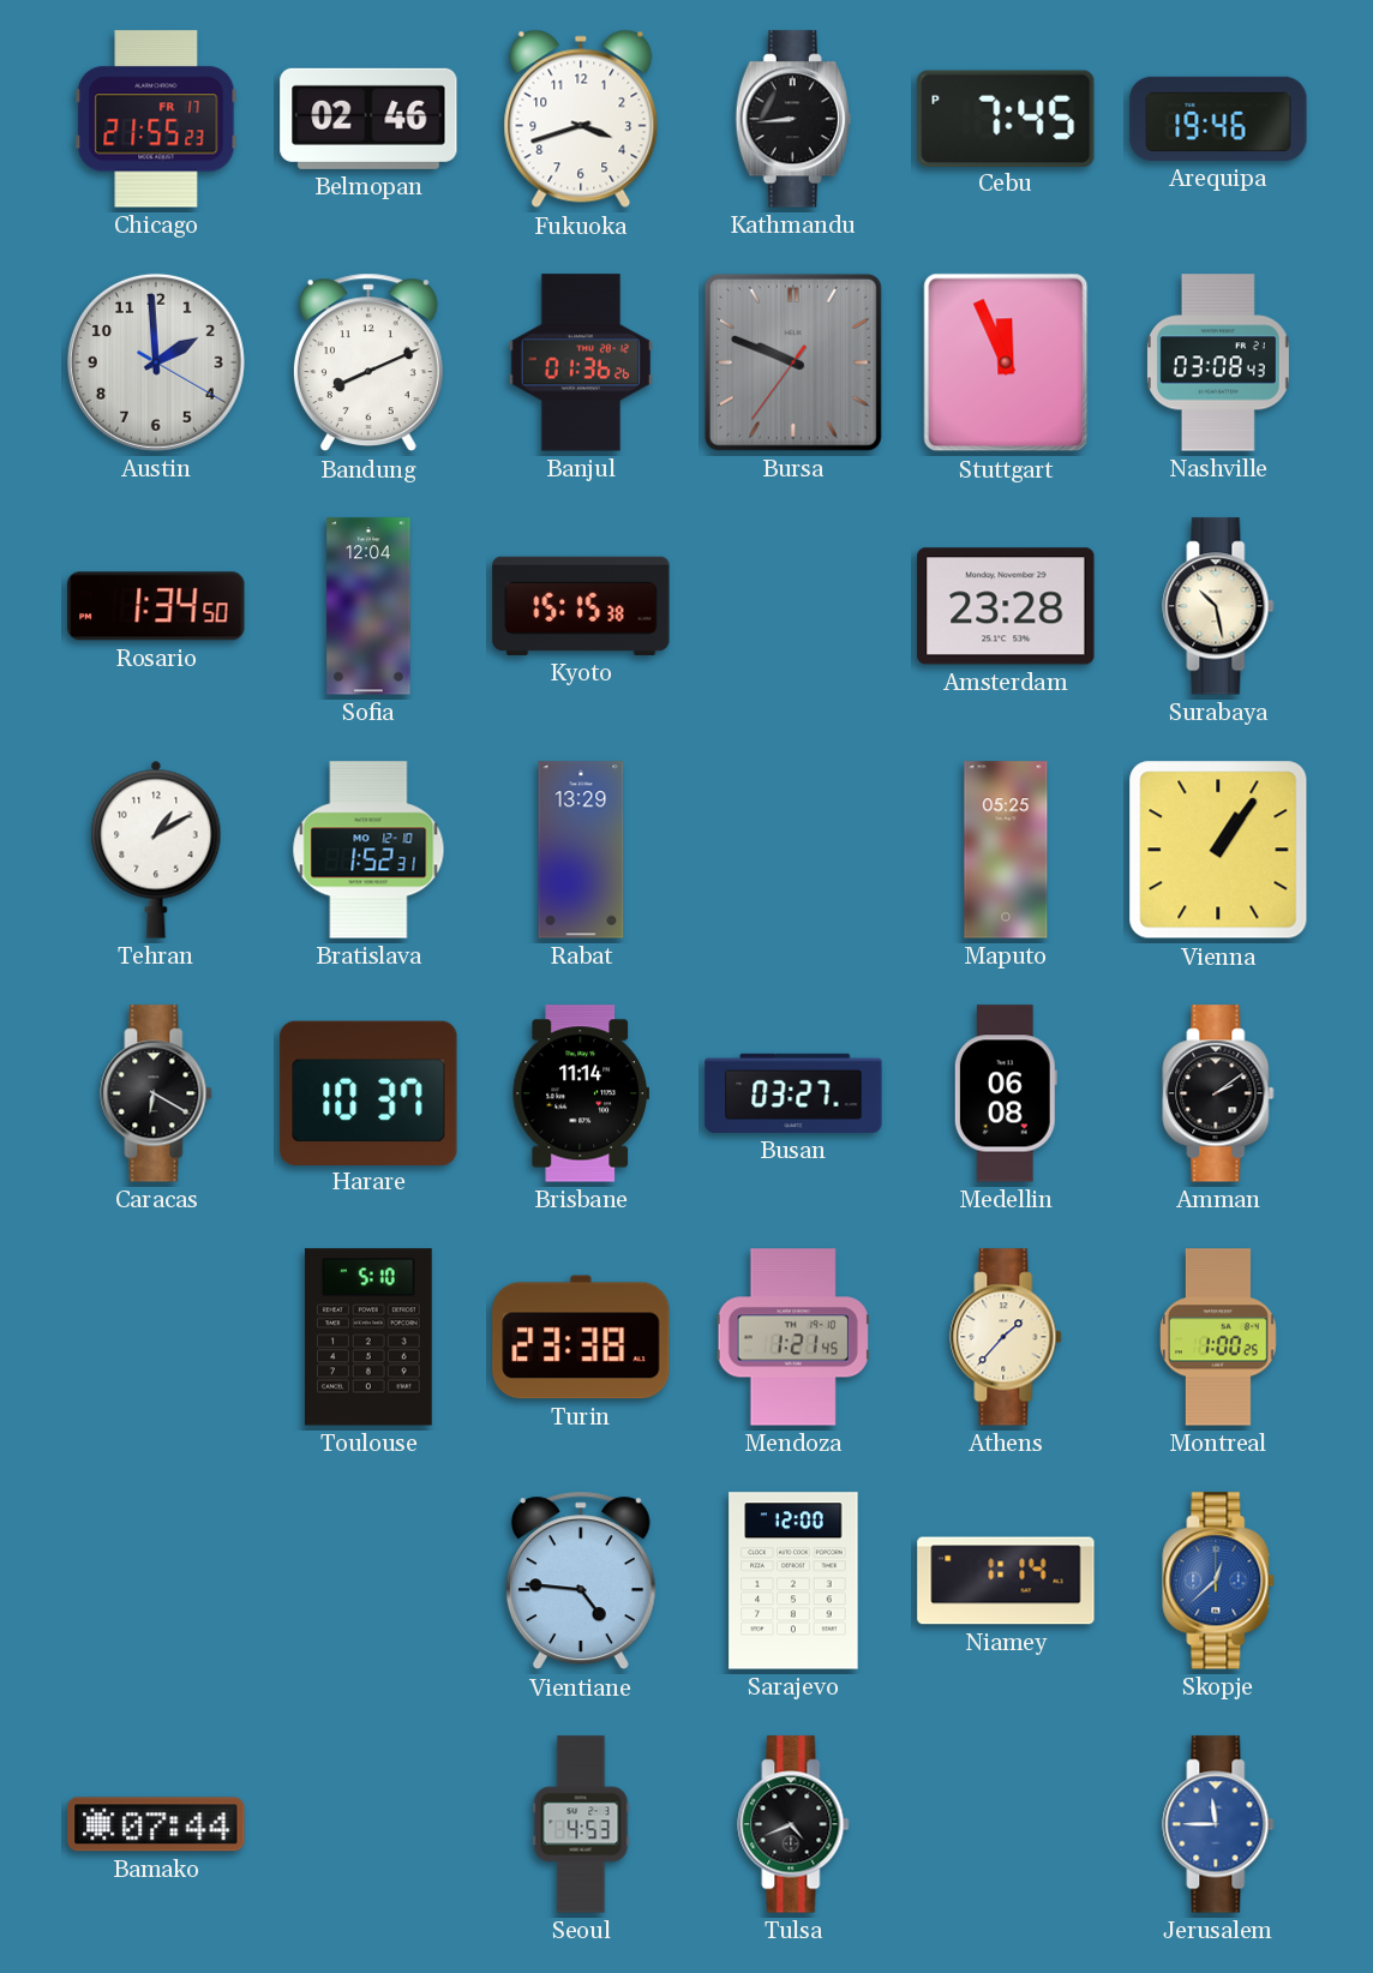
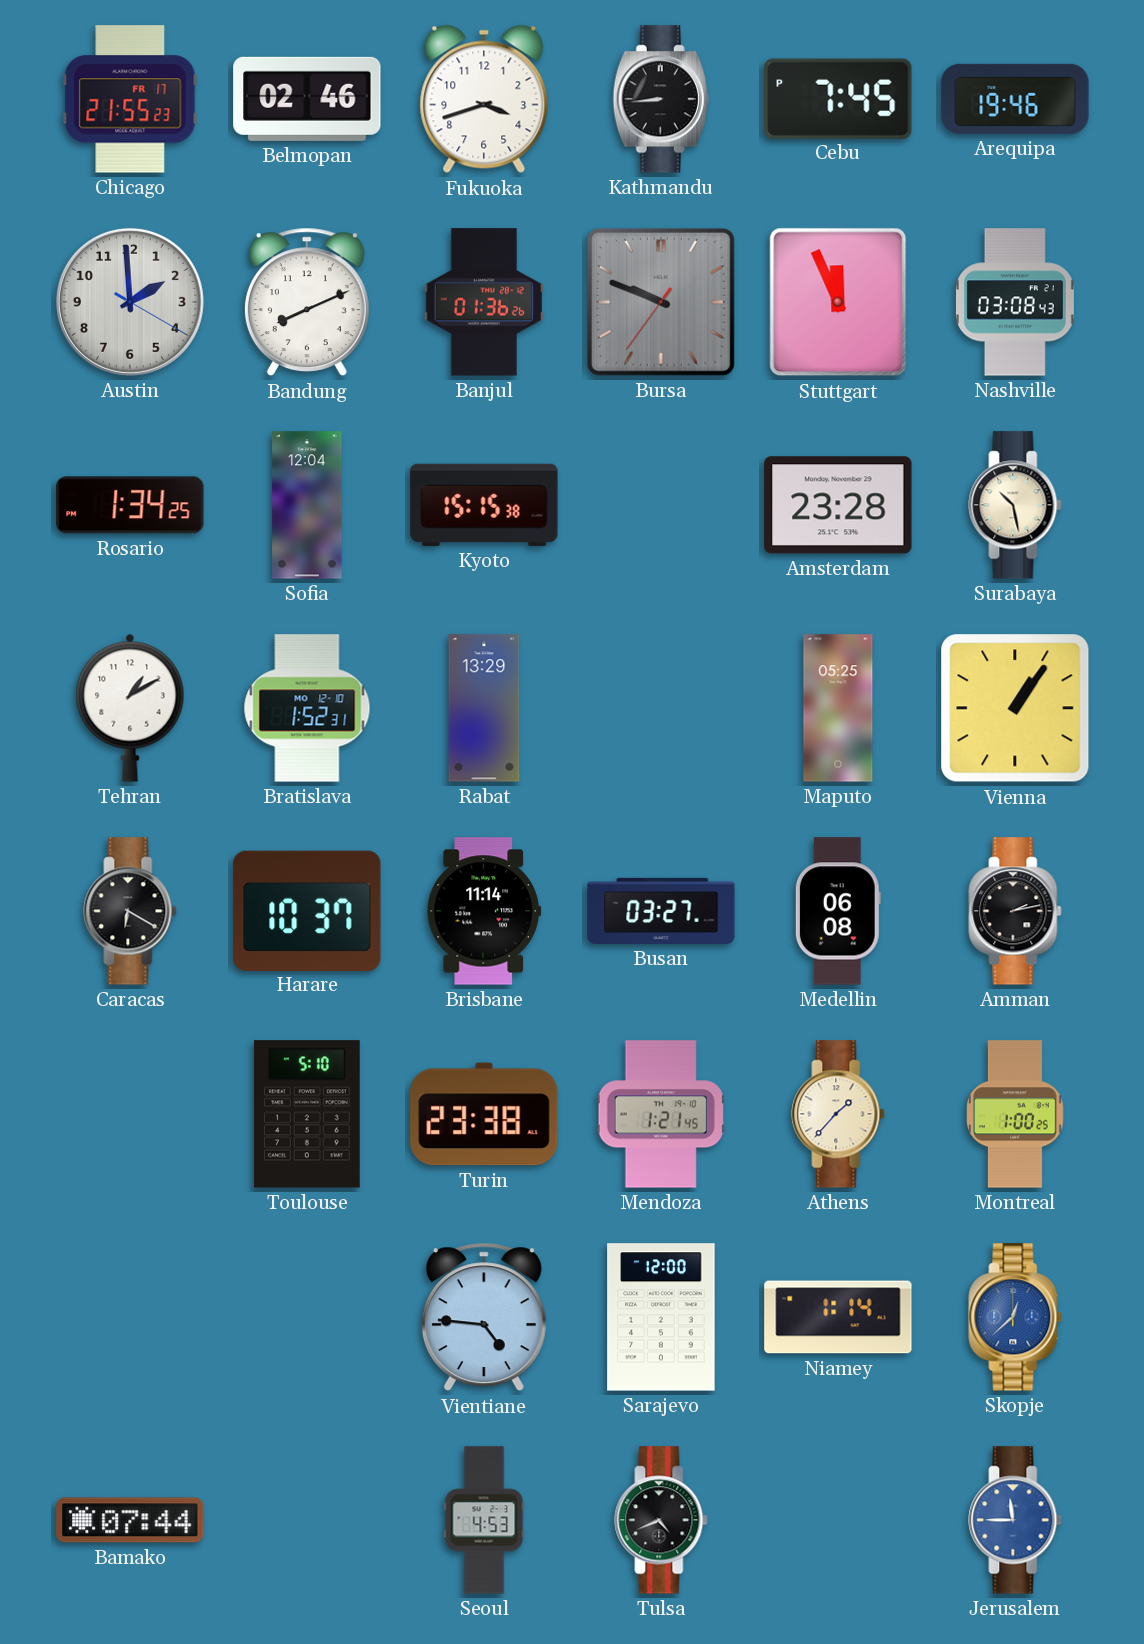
Rosario: 1:34:50 -> 1:34:25
Amman: 2:09 -> 2:13
